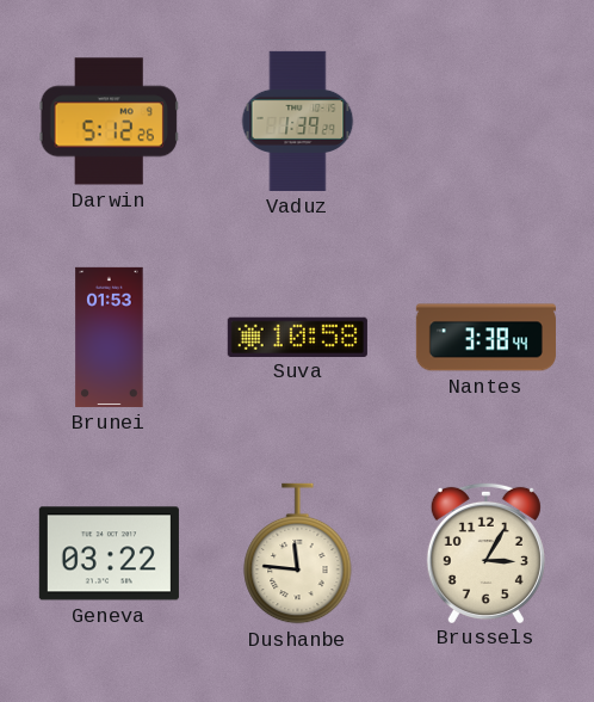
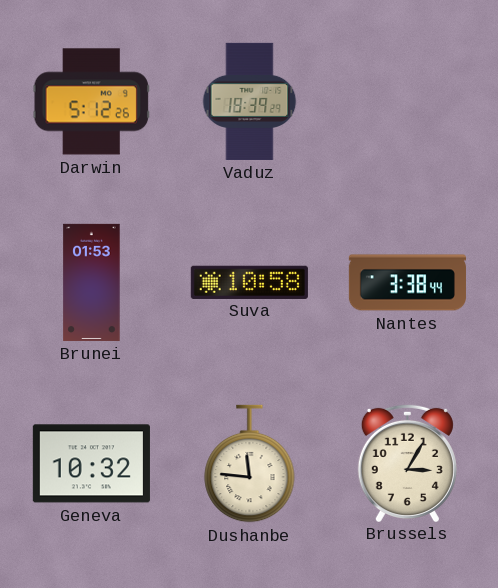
Vaduz: 1:39 -> 18:39
Geneva: 03:22 -> 10:32
